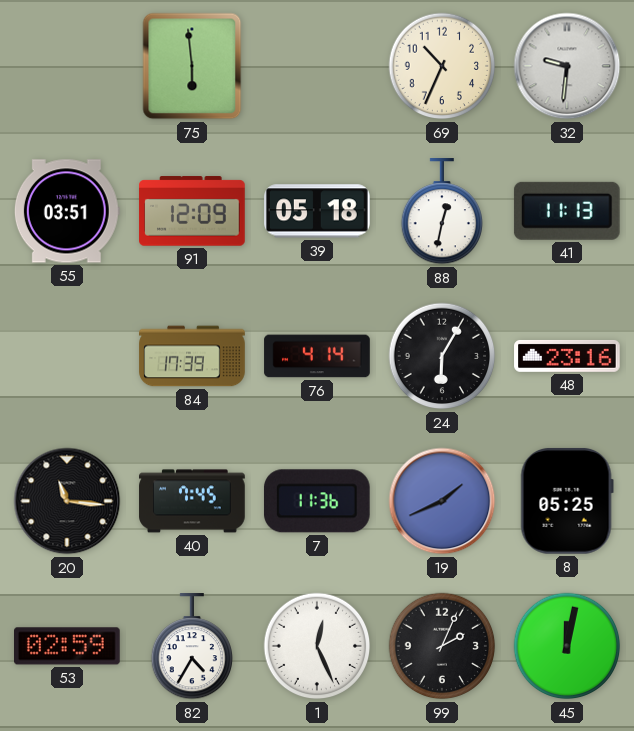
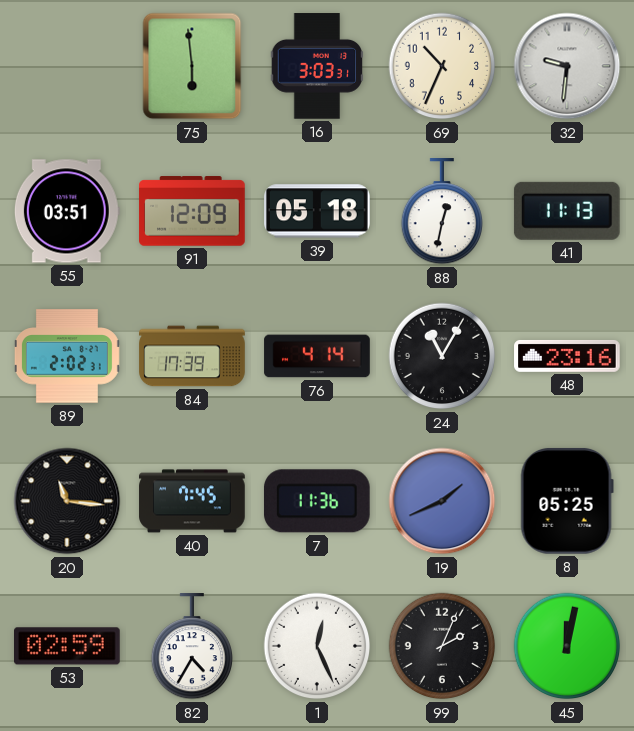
16: none -> 3:03
89: none -> 2:02
24: 6:05 -> 11:05
